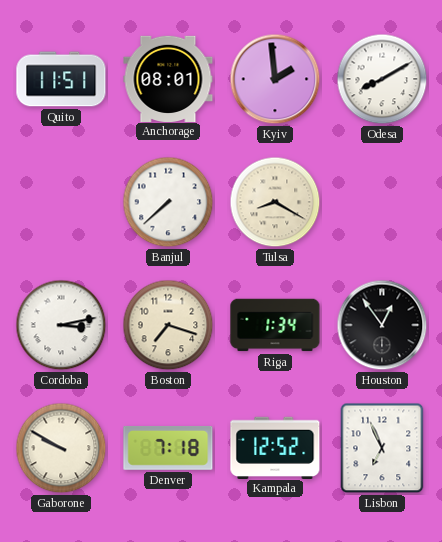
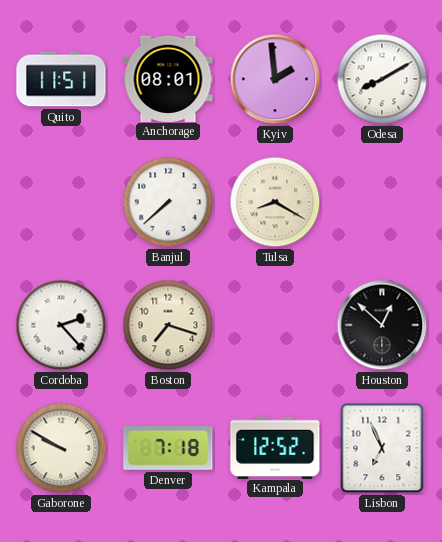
Cordoba: 3:13 -> 2:23
Riga: 1:34 -> none
Houston: 12:54 -> 12:52
